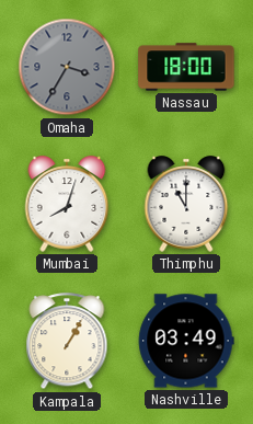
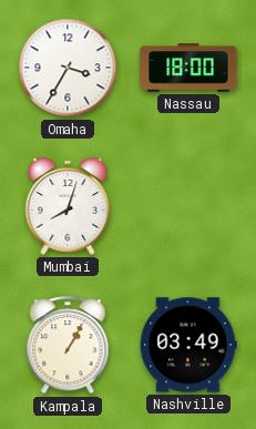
Omaha dial: grey -> white
Thimphu: 11:00 -> none
